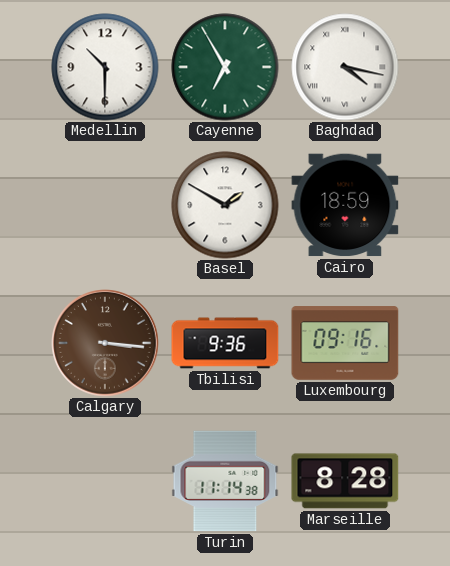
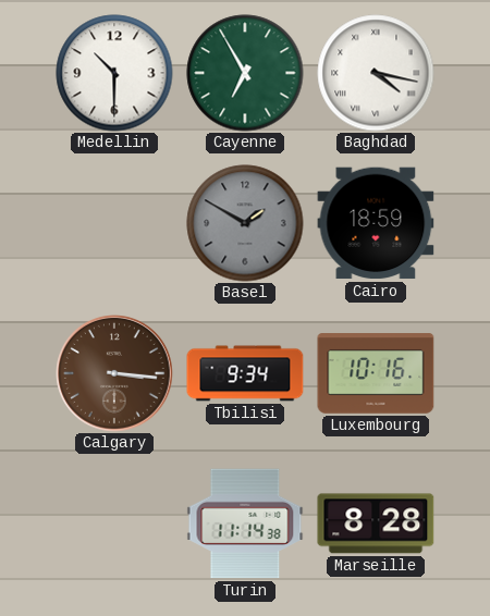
Basel dial: white -> grey
Tbilisi: 9:36 -> 9:34
Luxembourg: 09:16 -> 10:16
